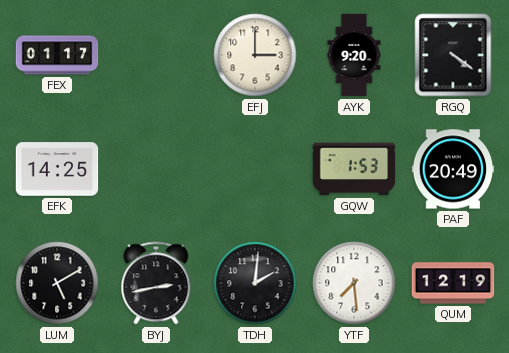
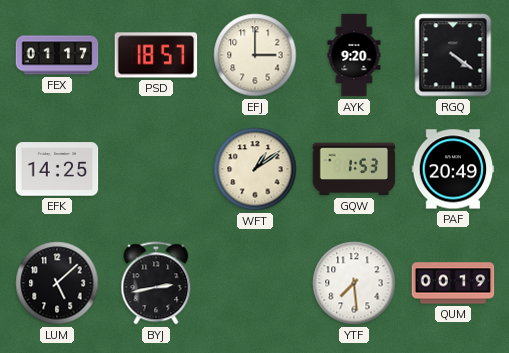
PSD: none -> 18:57
WFT: none -> 1:09
LUM: 5:10 -> 5:08
TDH: 2:01 -> none
QUM: 12:19 -> 00:19
